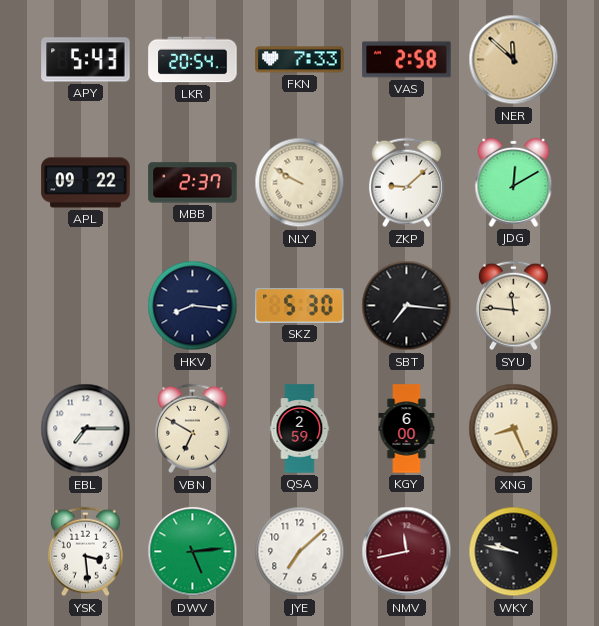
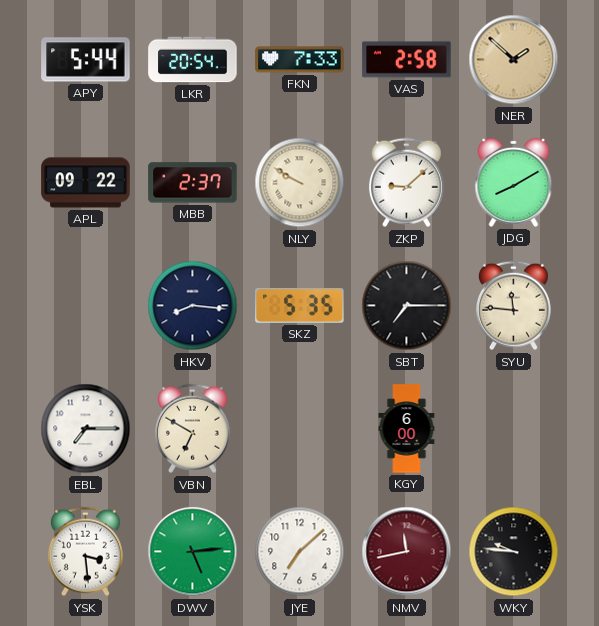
APY: 5:43 -> 5:44
NER: 11:52 -> 1:52
JDG: 12:10 -> 8:10
SKZ: 5:30 -> 5:35
SBT: 7:16 -> 7:15
QSA: 2:59 -> none
XNG: 8:26 -> none
WKY: 9:47 -> 9:46
